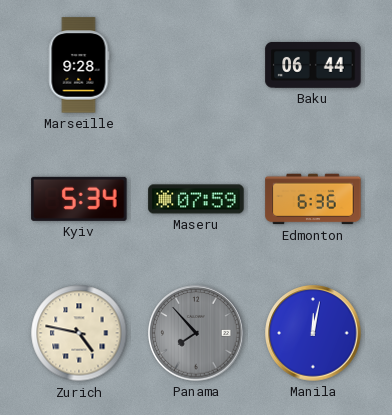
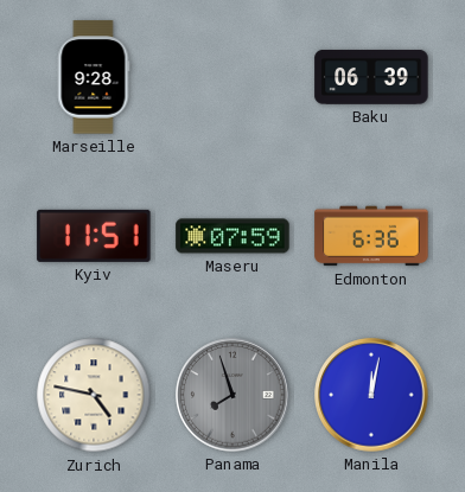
Baku: 06:44 -> 06:39
Kyiv: 5:34 -> 11:51
Panama: 7:53 -> 7:57
